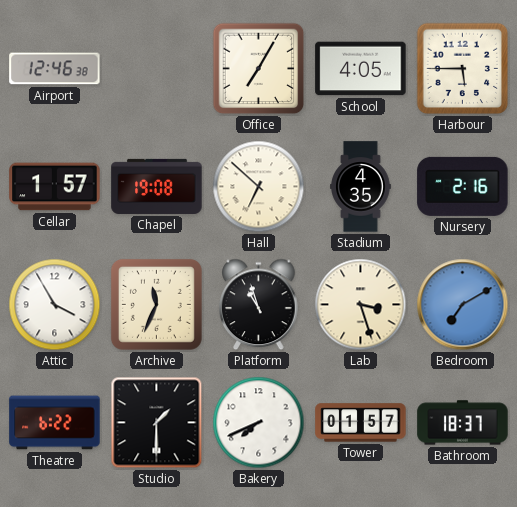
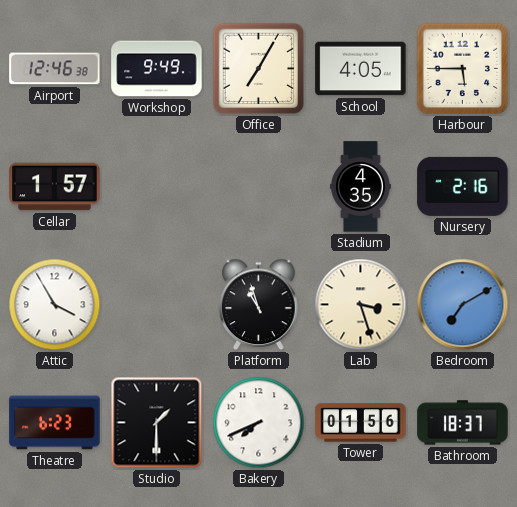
Workshop: none -> 9:49
Chapel: 19:08 -> none
Hall: 6:52 -> none
Archive: 11:34 -> none
Theatre: 6:22 -> 6:23
Tower: 01:57 -> 01:56
